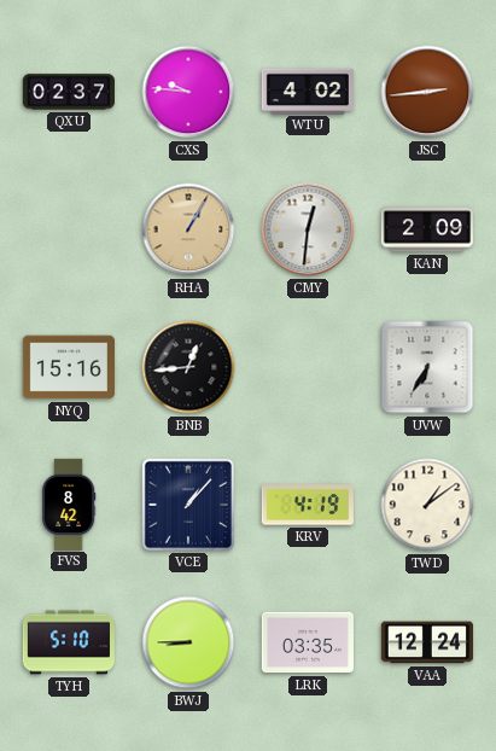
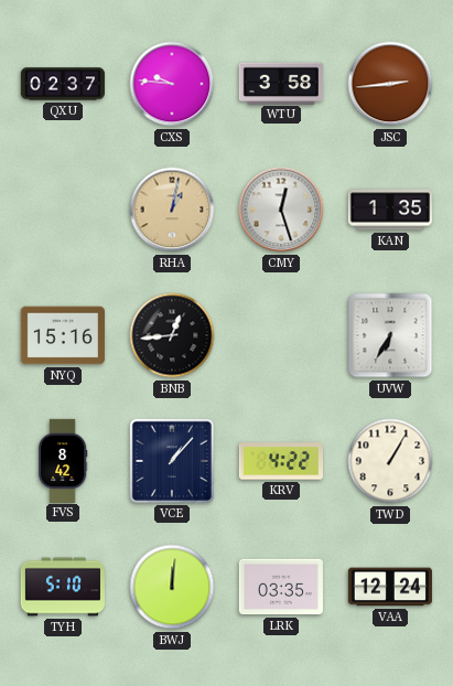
WTU: 4:02 -> 3:58
RHA: 1:05 -> 1:02
CMY: 12:31 -> 12:27
KAN: 2:09 -> 1:35
KRV: 4:19 -> 4:22
TWD: 1:09 -> 1:05
BWJ: 8:45 -> 12:01
